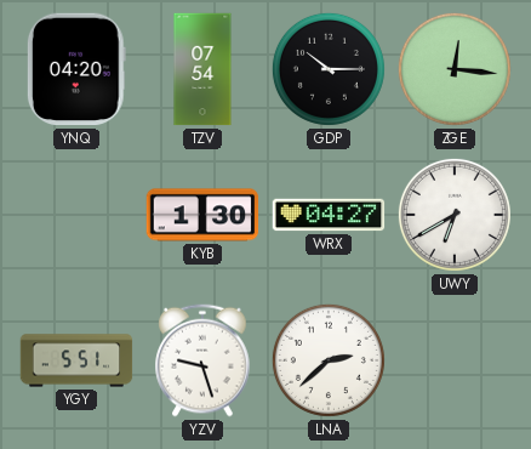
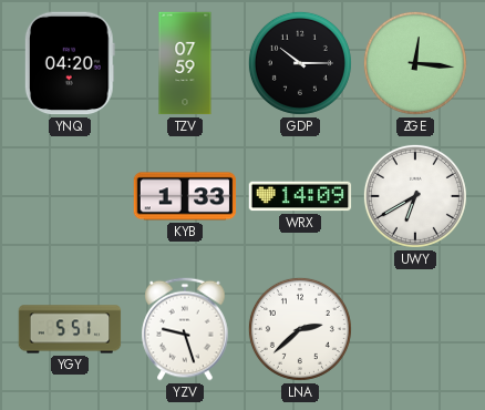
TZV: 07:54 -> 07:59
KYB: 1:30 -> 1:33
WRX: 04:27 -> 14:09
